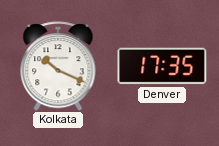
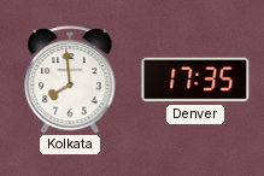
Kolkata: 10:19 -> 7:59
